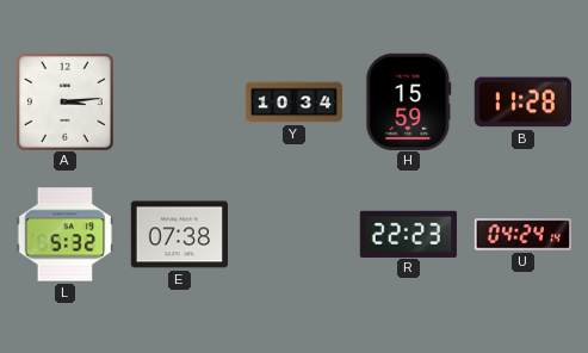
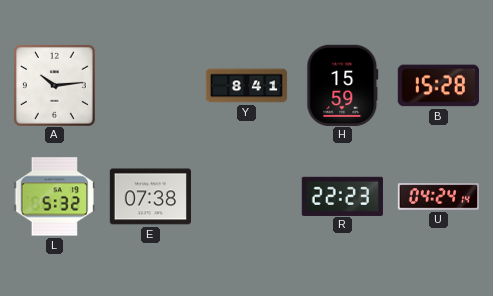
A: 3:14 -> 10:14
Y: 10:34 -> 8:41
B: 11:28 -> 15:28
